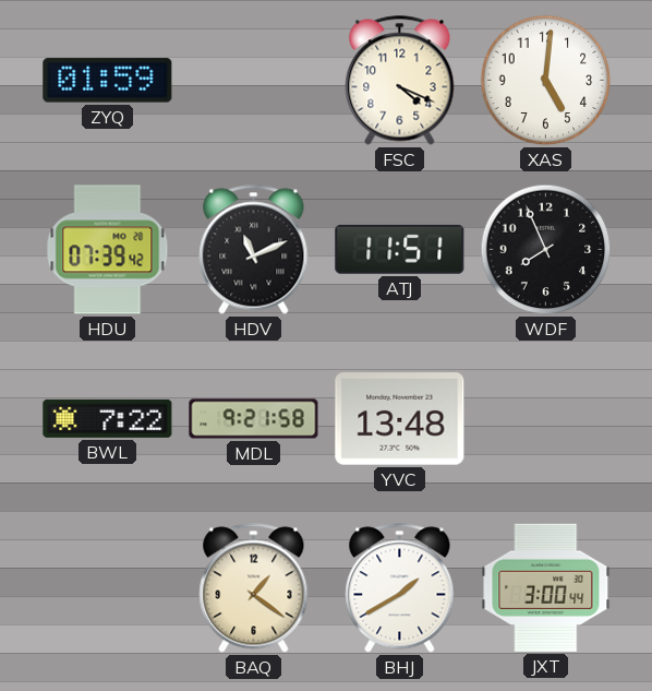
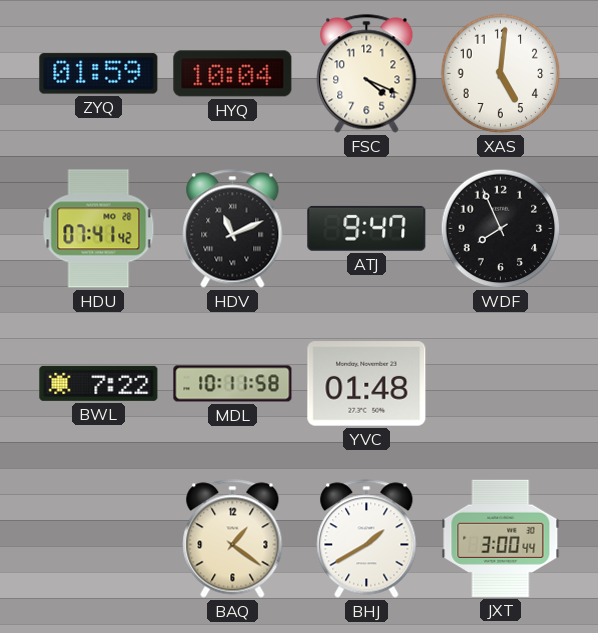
HYQ: none -> 10:04
HDU: 07:39 -> 07:41
ATJ: 11:51 -> 9:47
MDL: 9:21 -> 10:11
YVC: 13:48 -> 01:48
